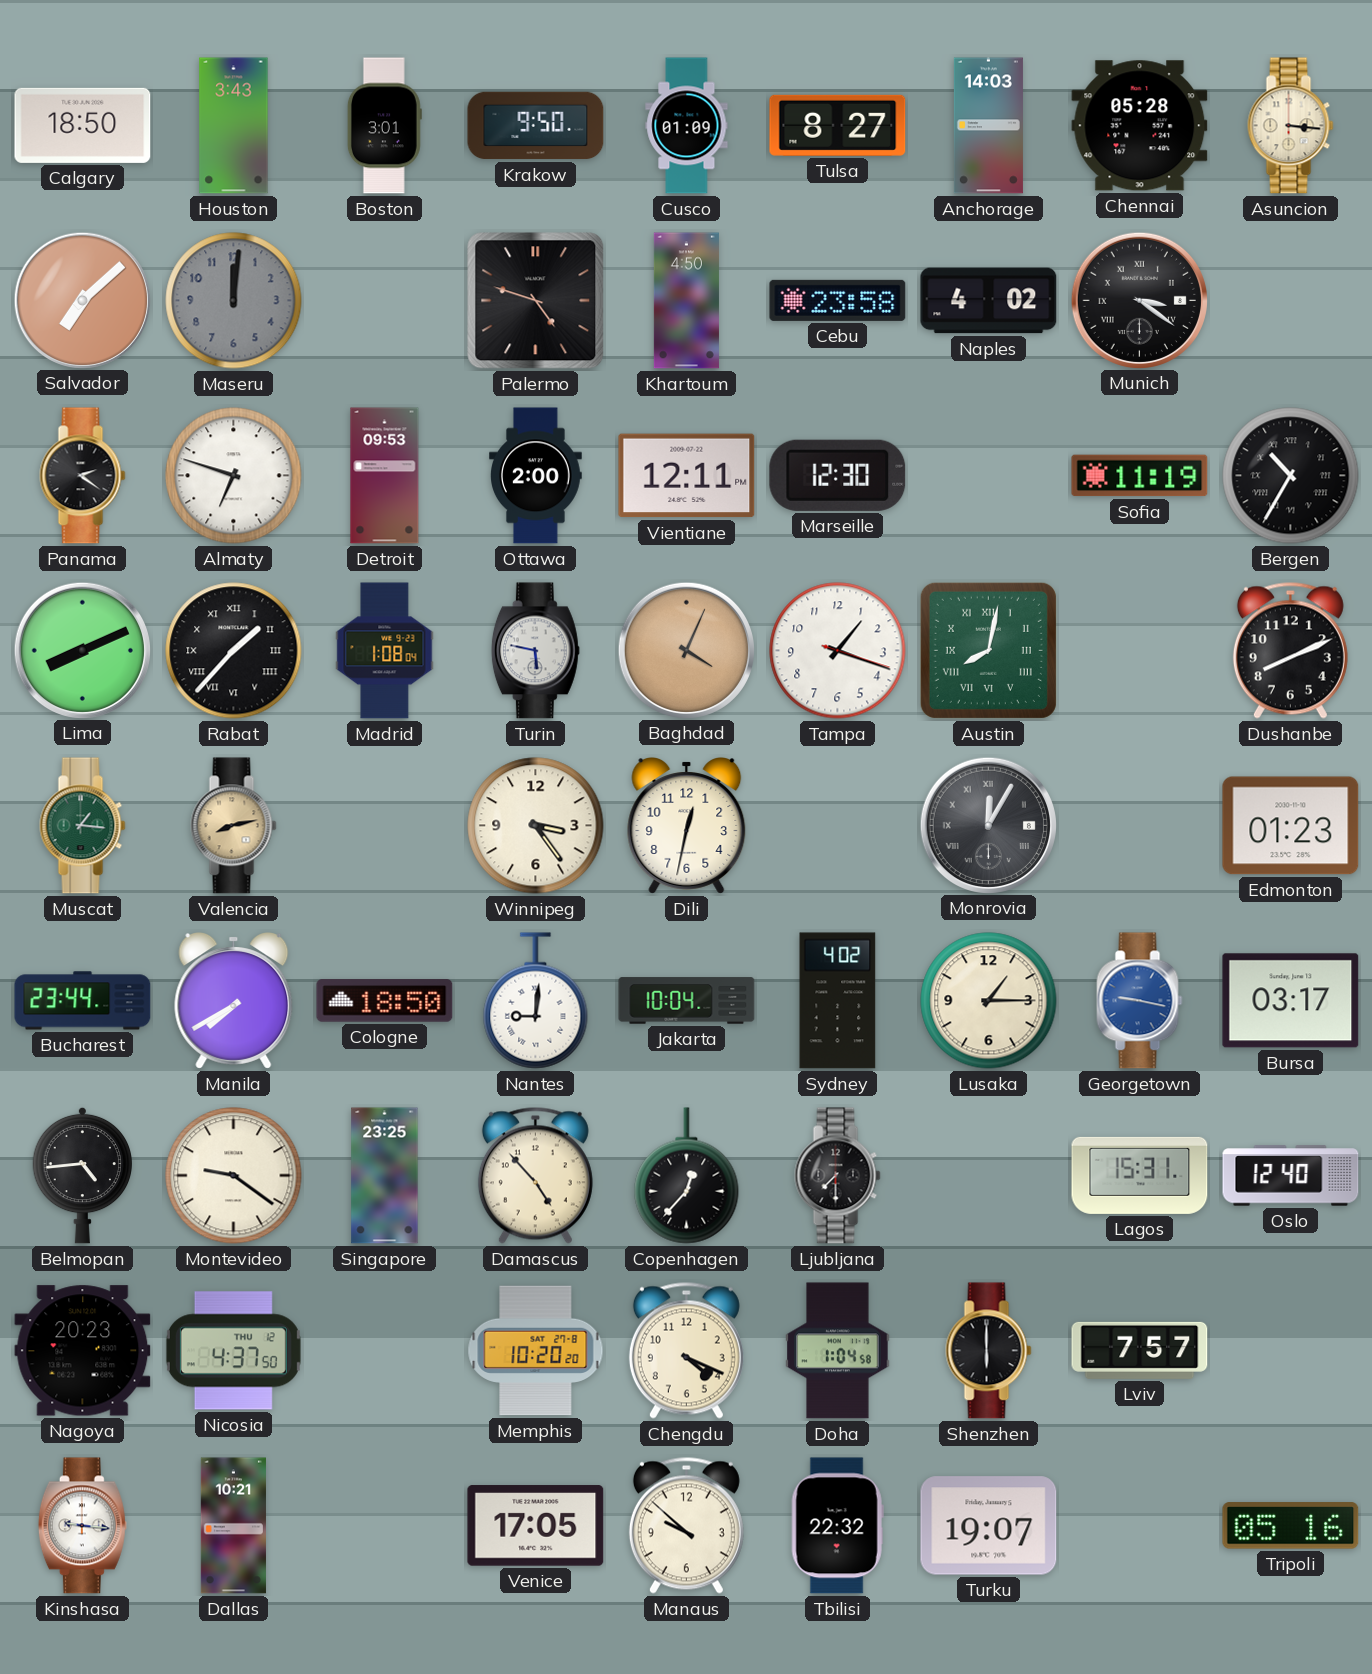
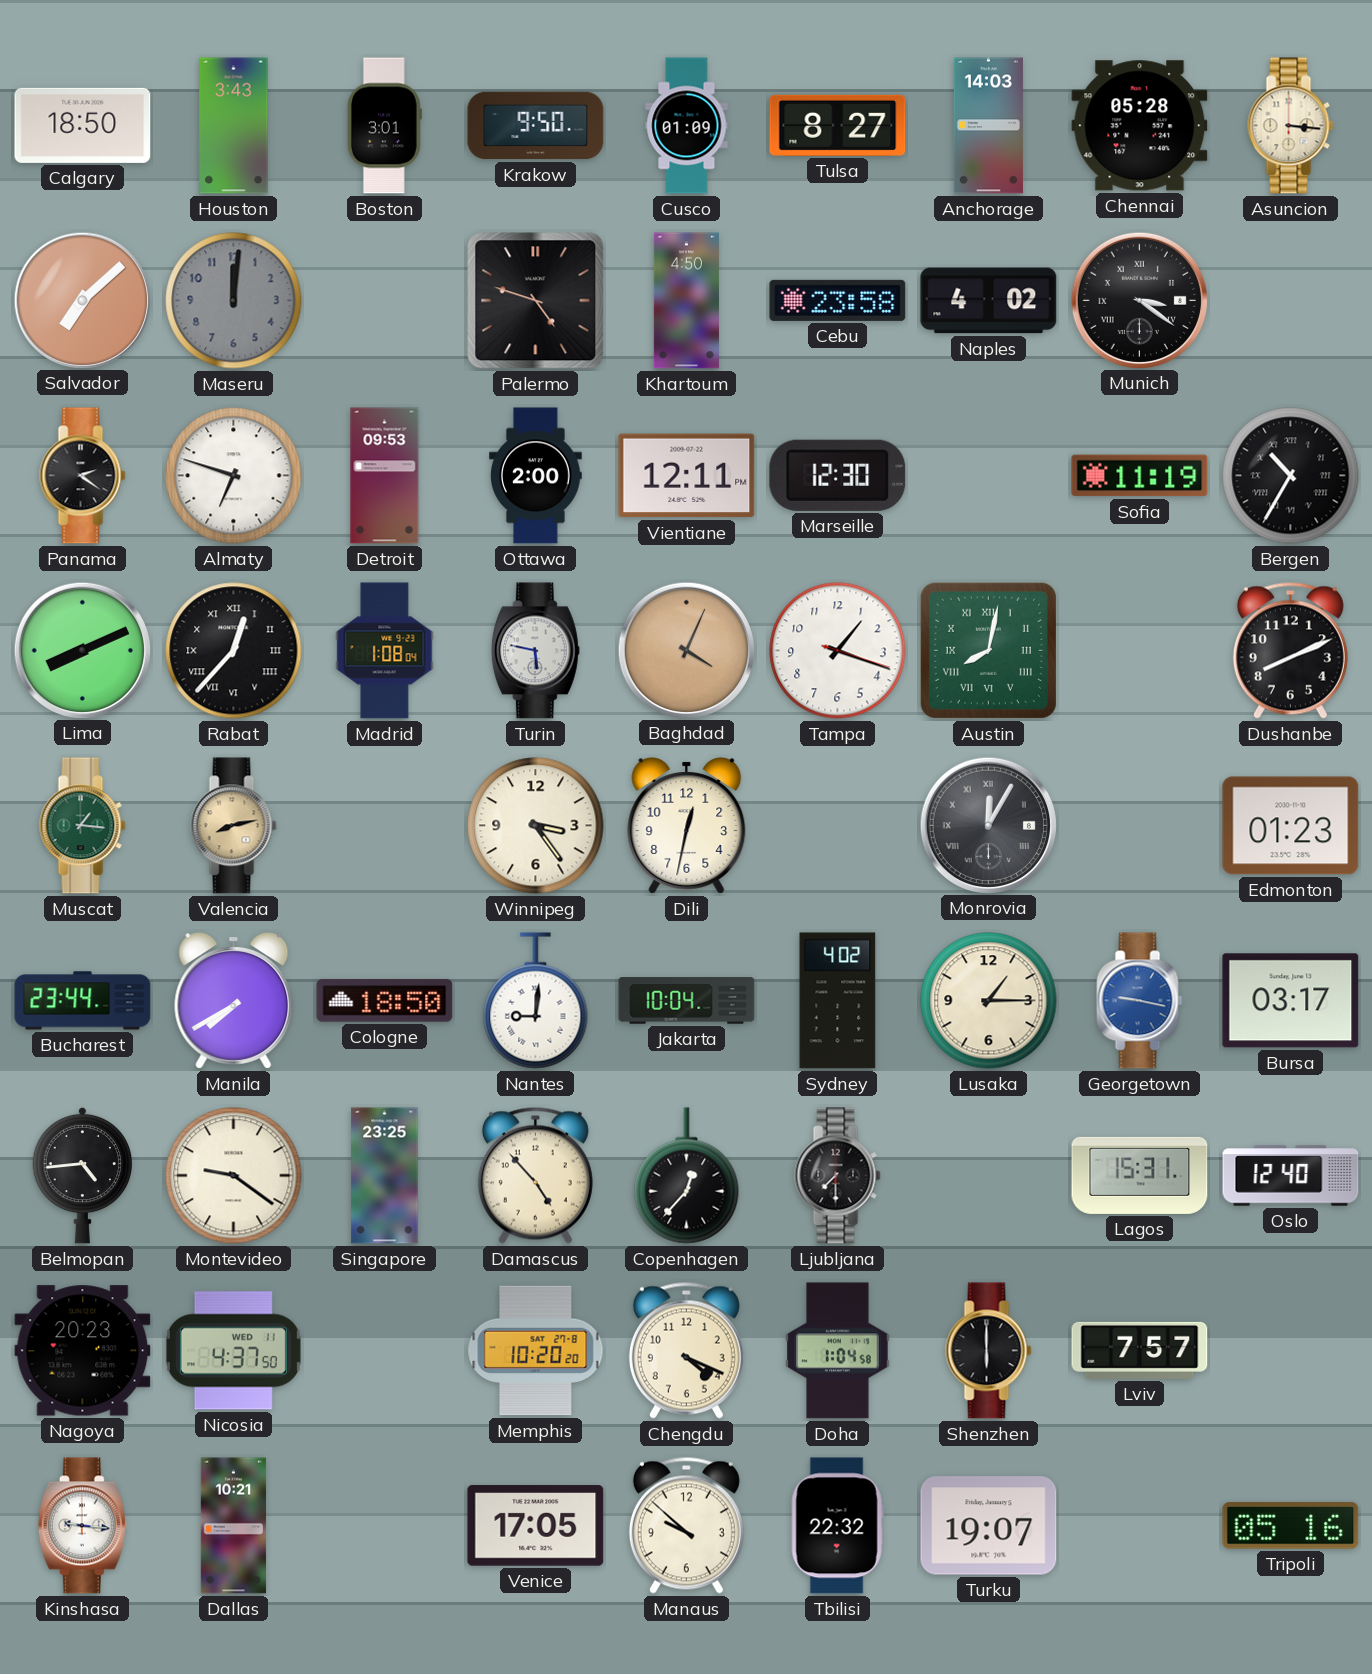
Rabat: 1:37 -> 12:37
Nicosia date: THU 12 -> WED 11
